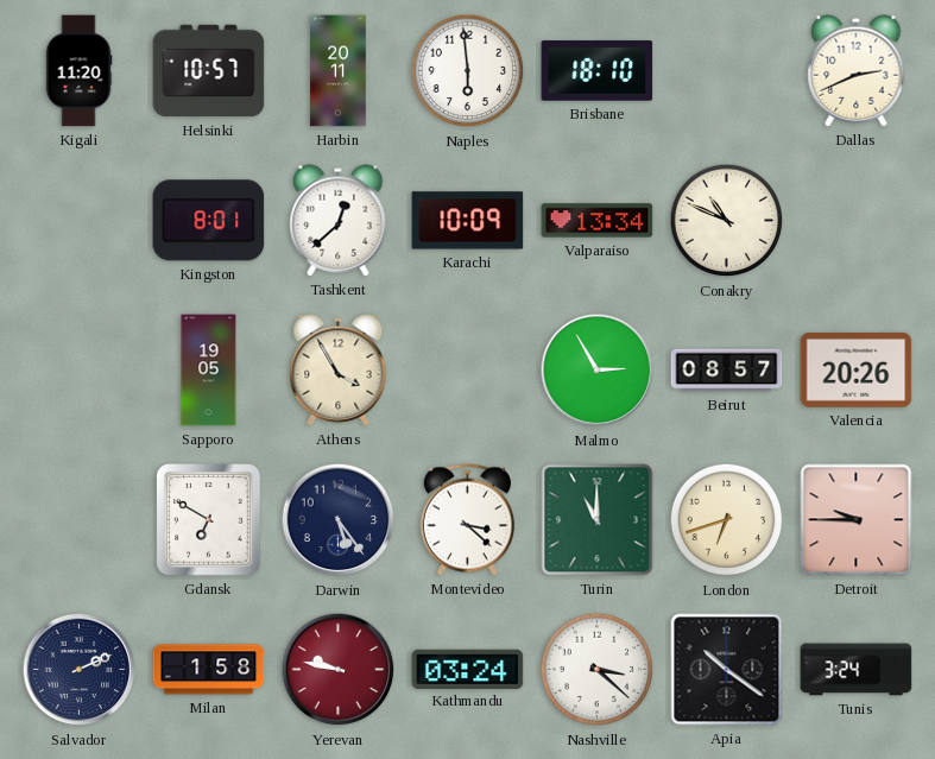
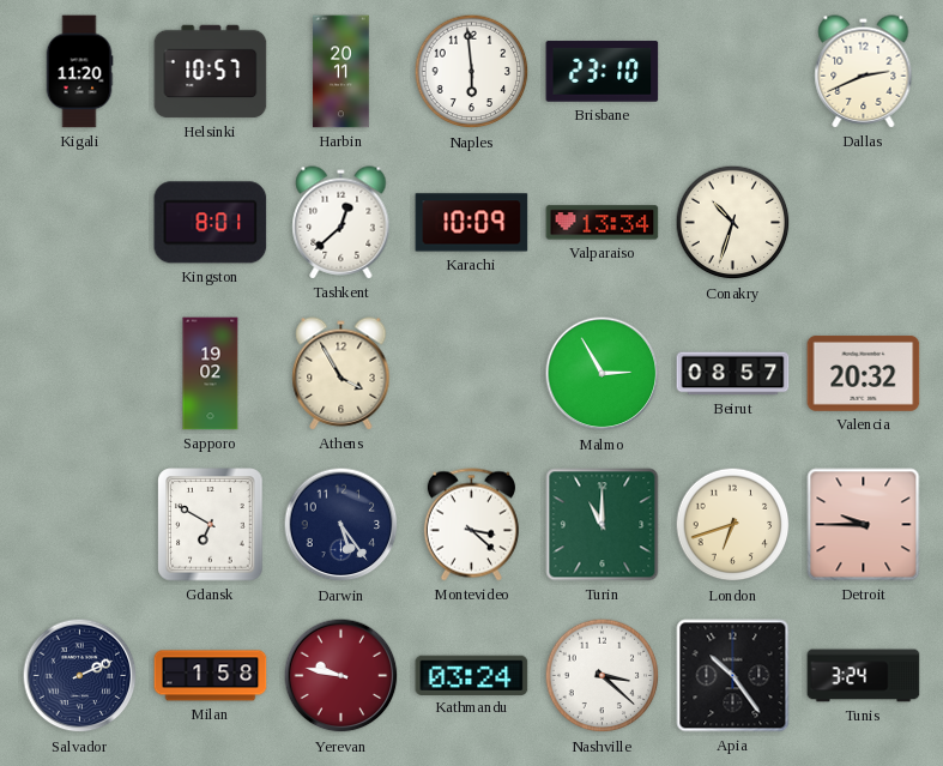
Brisbane: 18:10 -> 23:10
Conakry: 10:49 -> 10:33
Sapporo: 19:05 -> 19:02
Valencia: 20:26 -> 20:32
Apia: 10:21 -> 10:24
